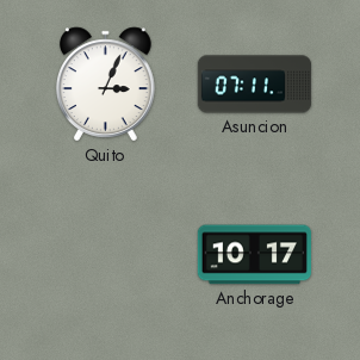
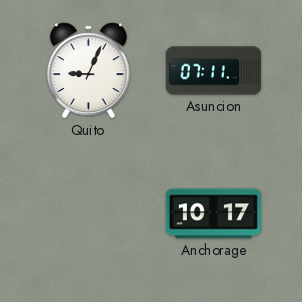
Quito: 3:04 -> 9:04
